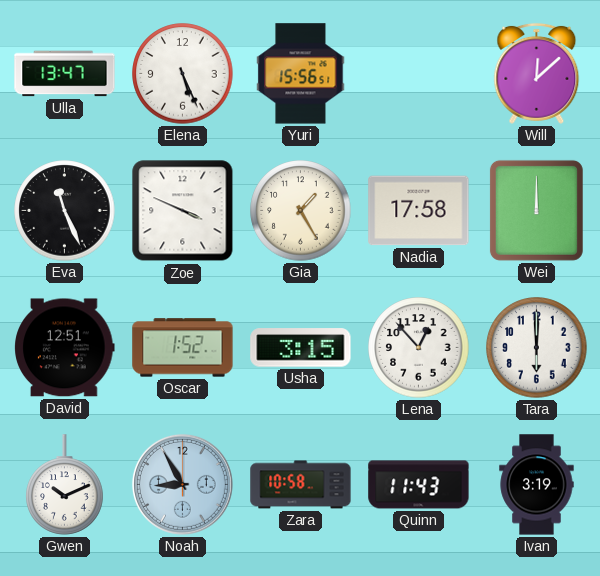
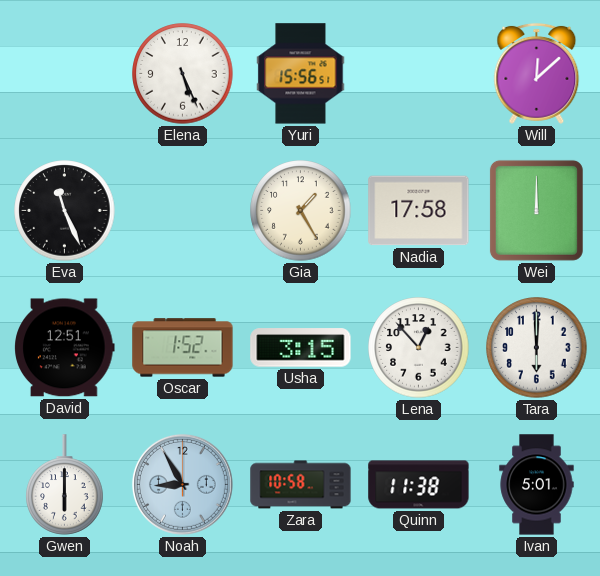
Ulla: 13:47 -> none
Zoe: 3:49 -> none
Gwen: 10:11 -> 6:00
Quinn: 11:43 -> 11:38
Ivan: 3:19 -> 5:01
